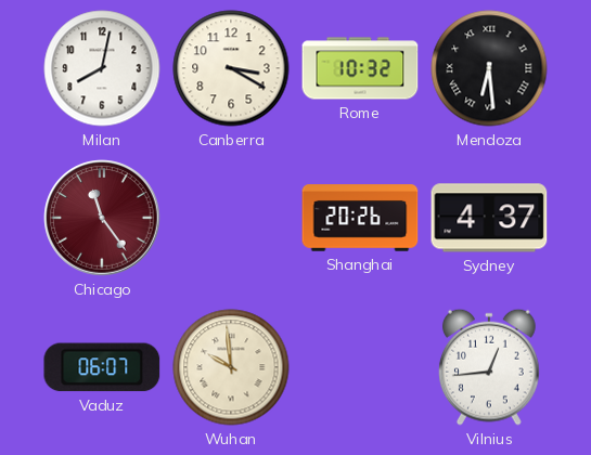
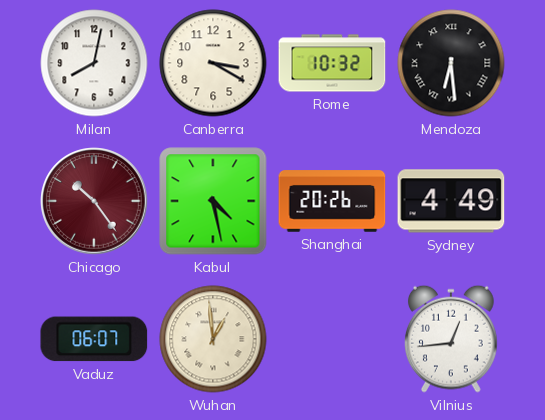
Chicago: 11:24 -> 10:24
Kabul: none -> 4:28
Sydney: 4:37 -> 4:49
Wuhan: 9:59 -> 12:59
